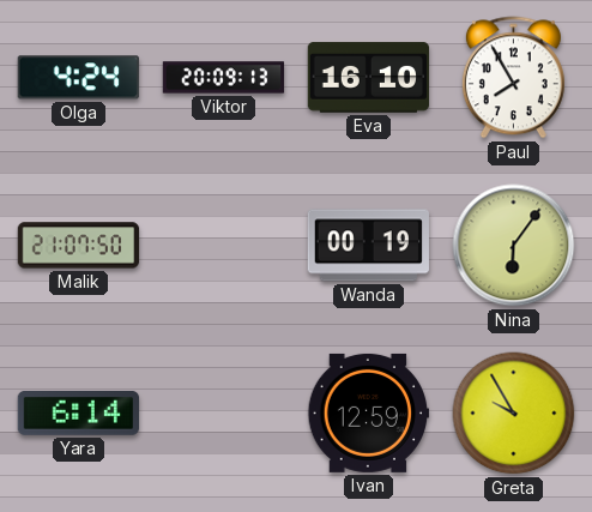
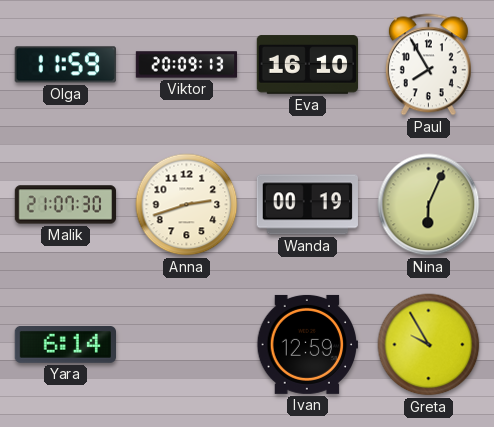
Olga: 4:24 -> 11:59
Malik: 21:07:50 -> 21:07:30
Anna: none -> 2:42
Nina: 6:06 -> 6:04
